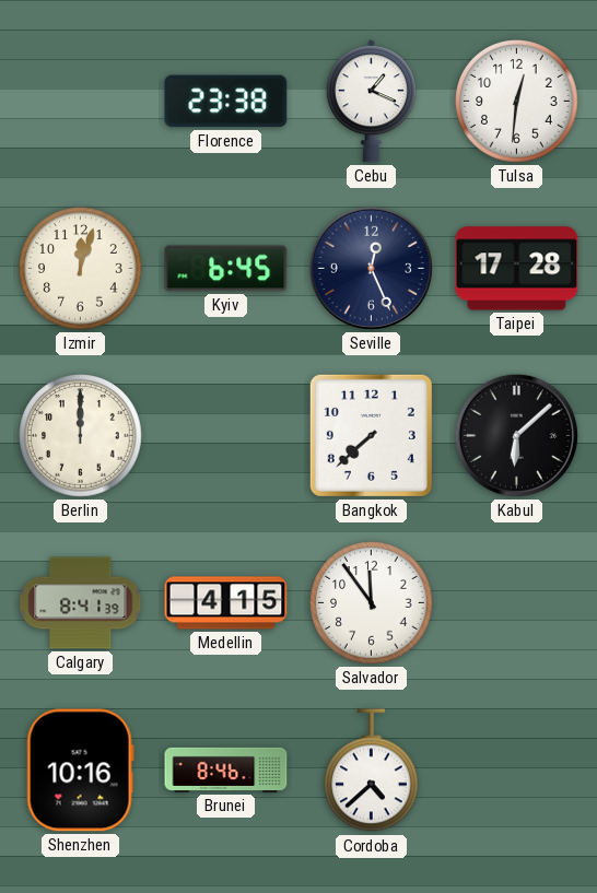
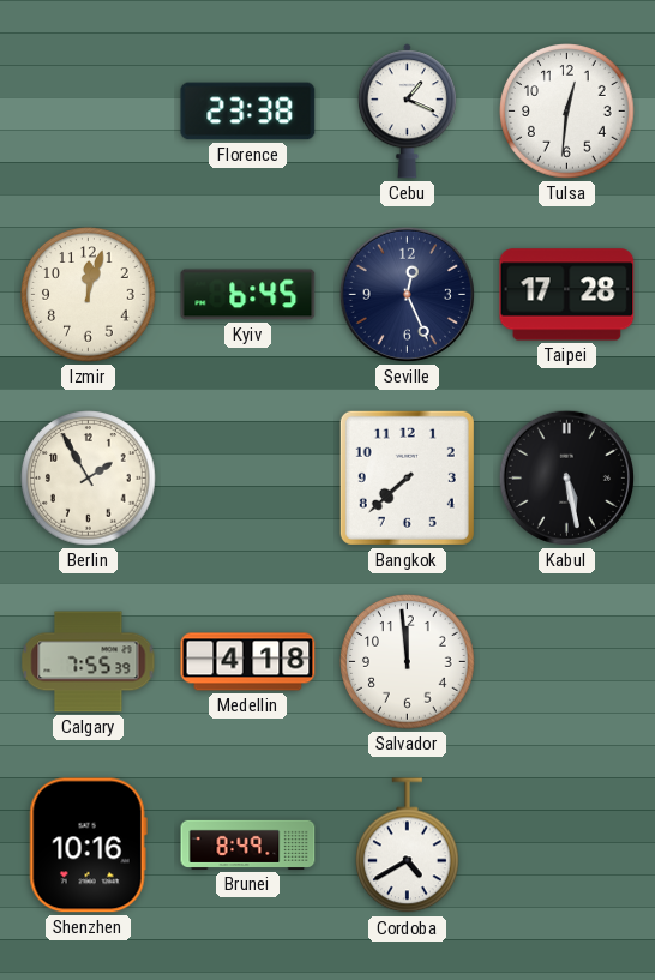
Berlin: 12:00 -> 1:55
Kabul: 6:08 -> 5:28
Calgary: 8:41 -> 7:55
Medellin: 4:15 -> 4:18
Salvador: 11:54 -> 11:59
Brunei: 8:46 -> 8:49
Cordoba: 4:38 -> 4:40
